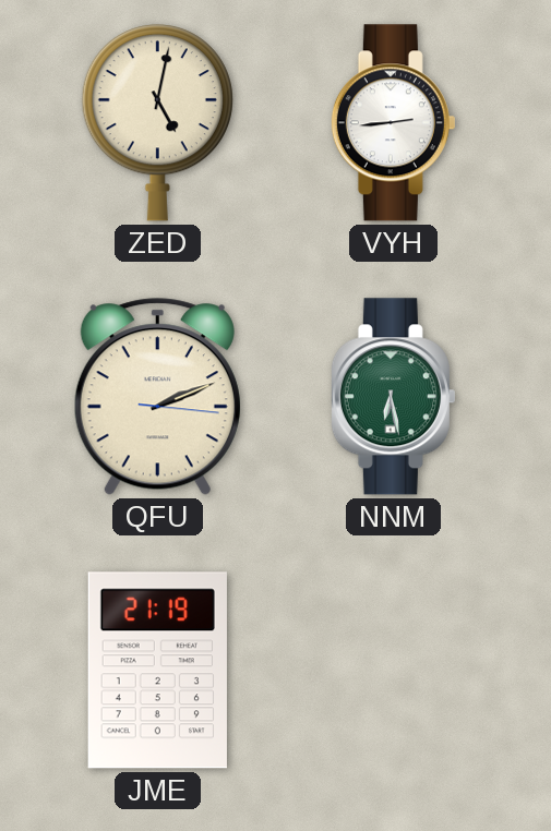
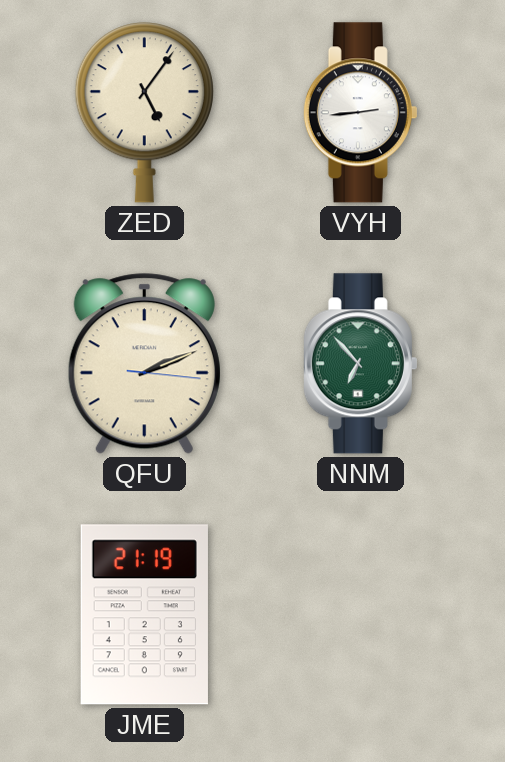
ZED: 5:02 -> 5:06
NNM: 6:28 -> 6:53
